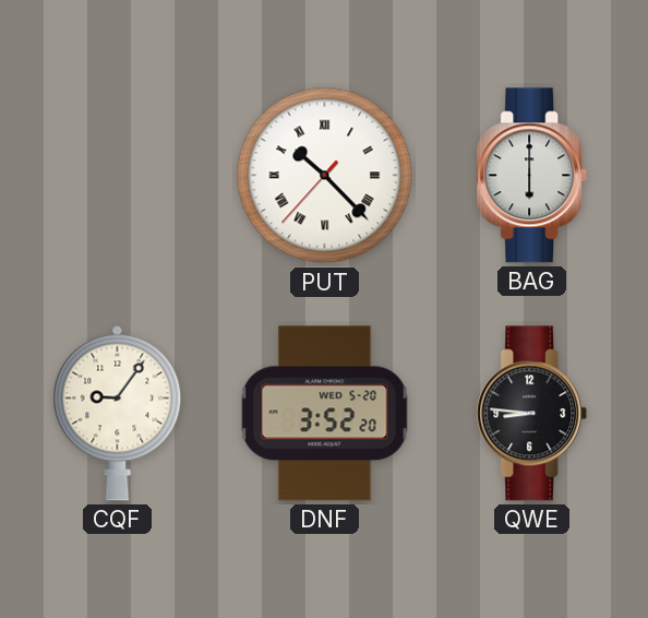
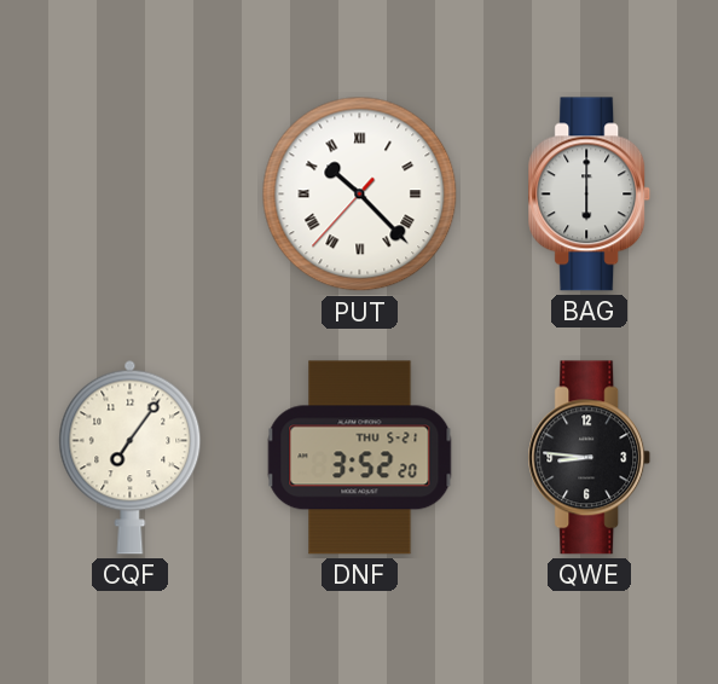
CQF: 9:06 -> 7:06
DNF date: WED 5-20 -> THU 5-21
